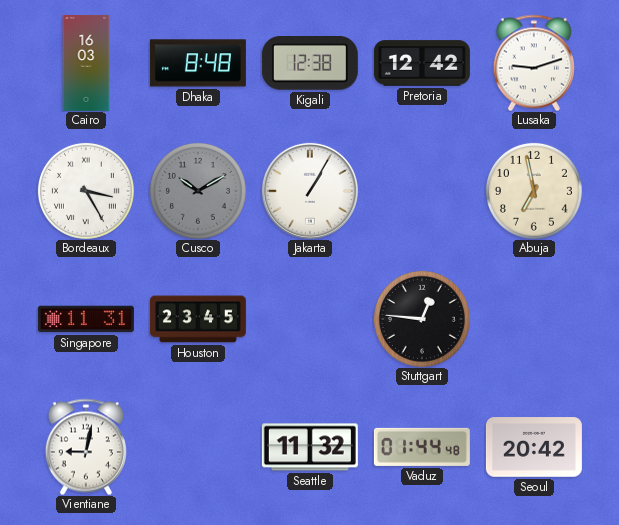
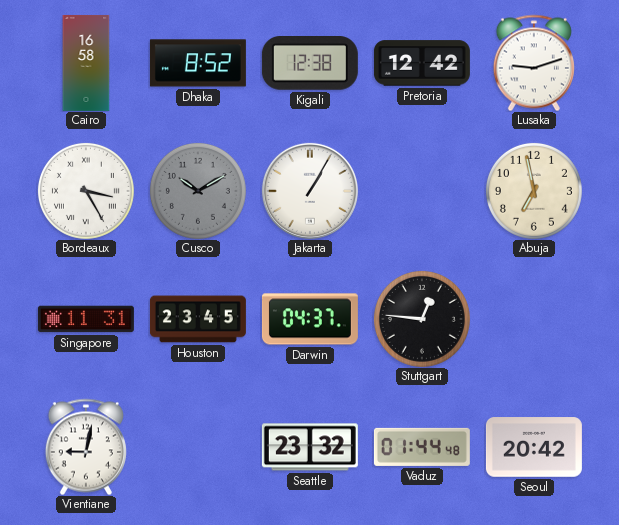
Cairo: 16:03 -> 16:58
Dhaka: 8:48 -> 8:52
Darwin: none -> 04:37
Seattle: 11:32 -> 23:32
